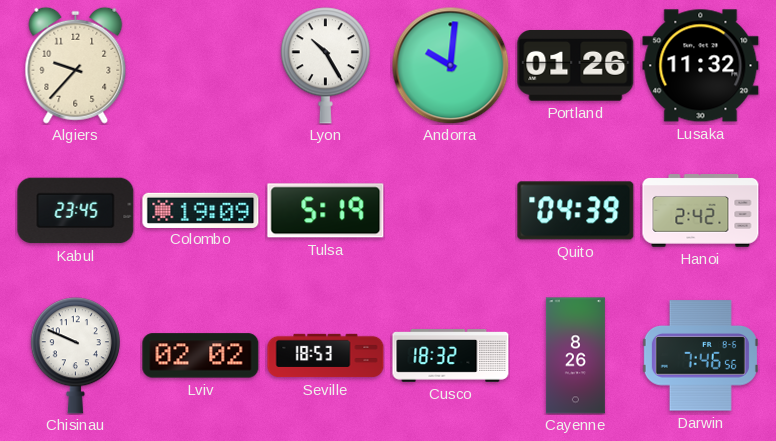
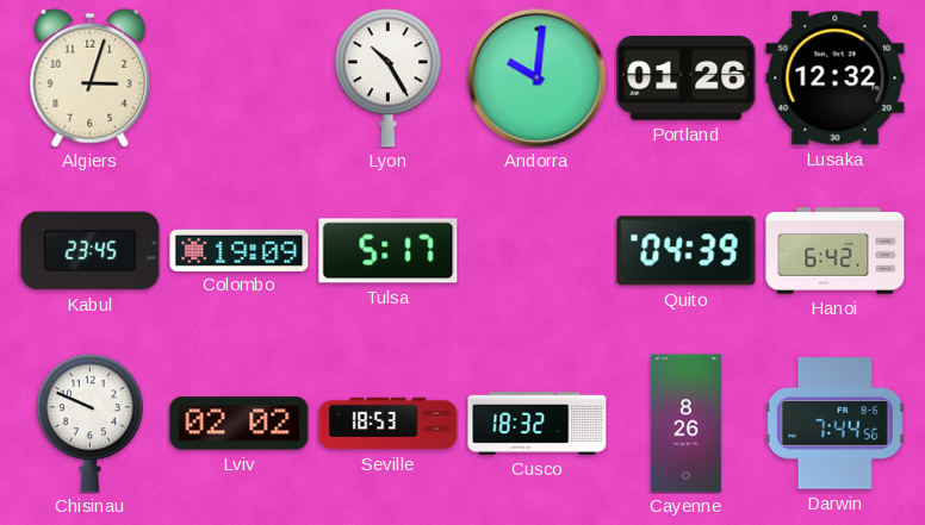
Algiers: 9:37 -> 3:03
Lusaka: 11:32 -> 12:32
Tulsa: 5:19 -> 5:17
Hanoi: 2:42 -> 6:42
Darwin: 7:46 -> 7:44
